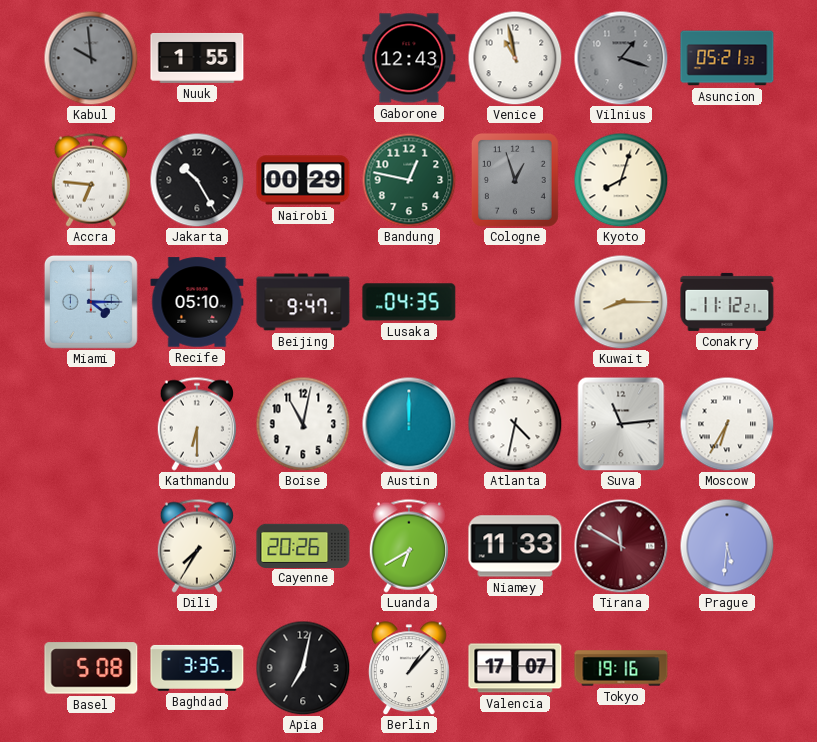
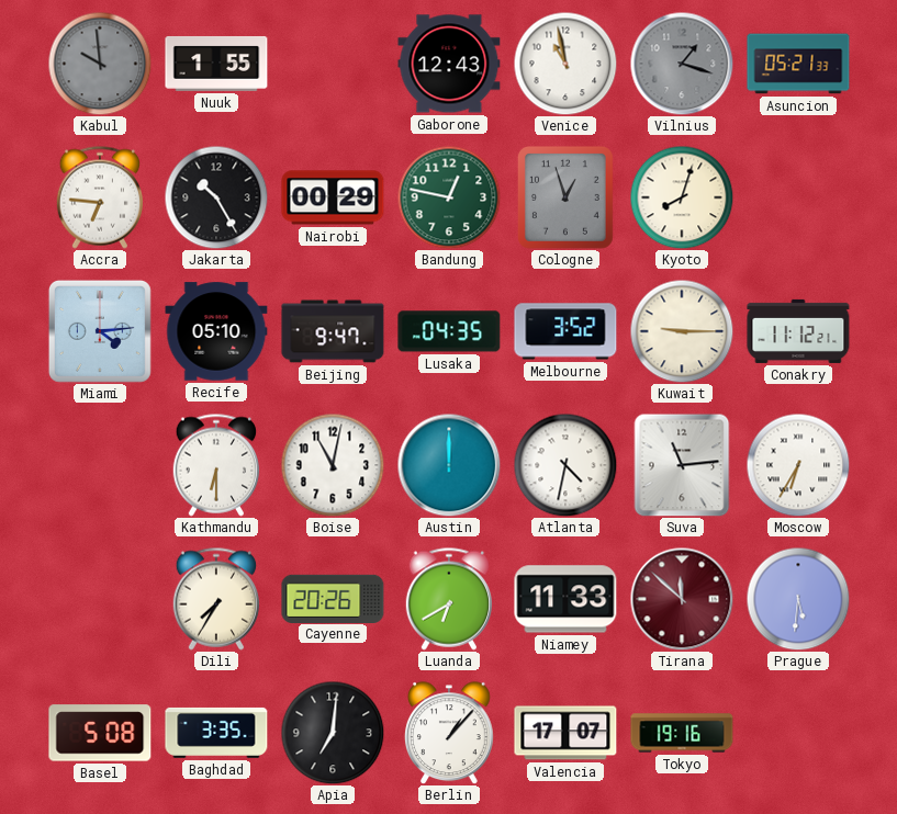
Miami: 4:15 -> 4:14
Melbourne: none -> 3:52
Kuwait: 8:15 -> 9:15
Tirana: 11:50 -> 11:52
Apia: 7:02 -> 7:01
